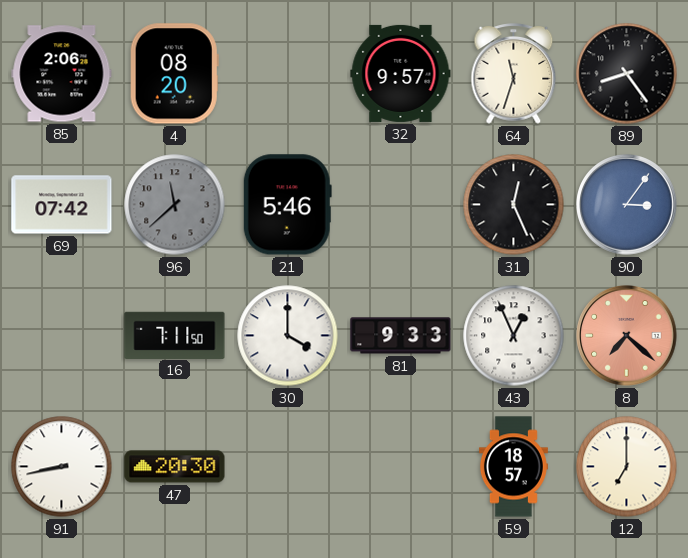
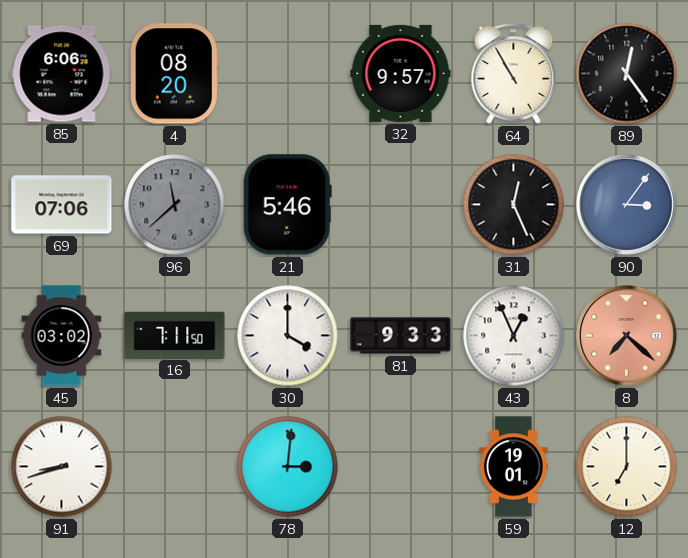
85: 2:06 -> 6:06
64: 11:33 -> 10:55
89: 8:24 -> 12:24
69: 07:42 -> 07:06
45: none -> 03:02
91: 8:43 -> 8:42
47: 20:30 -> none
78: none -> 3:01
59: 18:57 -> 19:01
